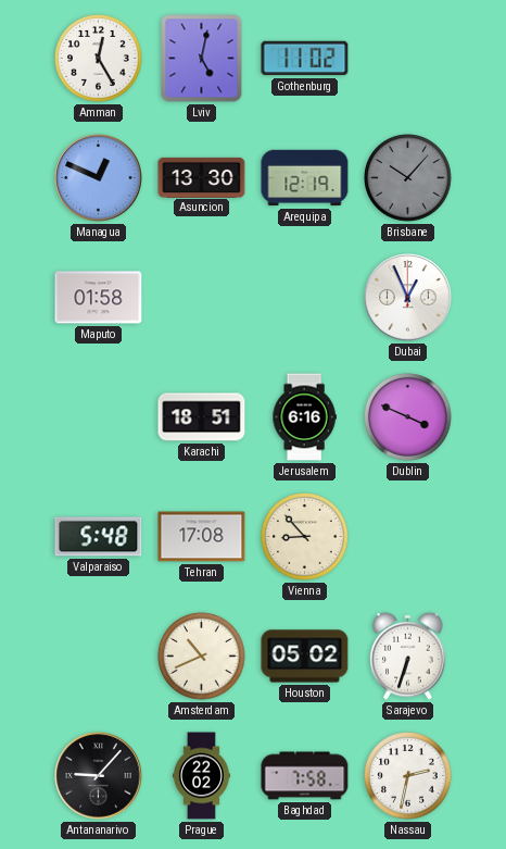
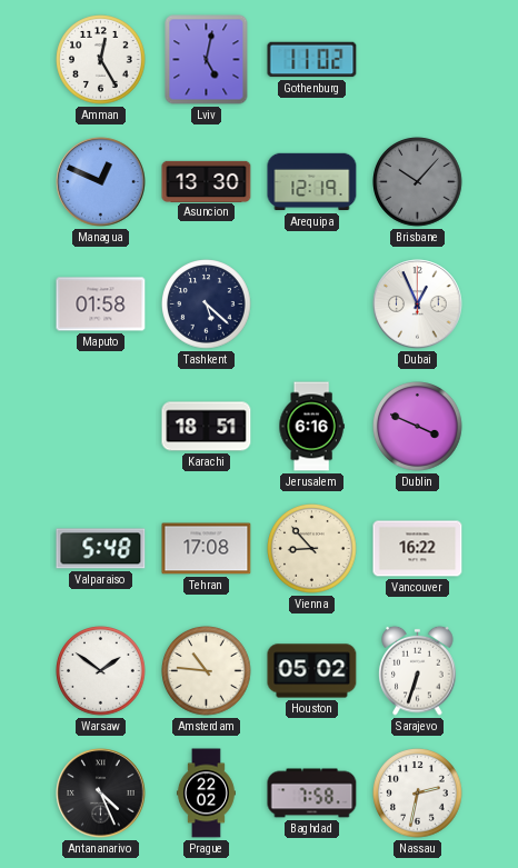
Tashkent: none -> 5:22
Vancouver: none -> 16:22
Warsaw: none -> 1:51
Amsterdam: 10:41 -> 10:46
Antananarivo: 9:07 -> 4:26
